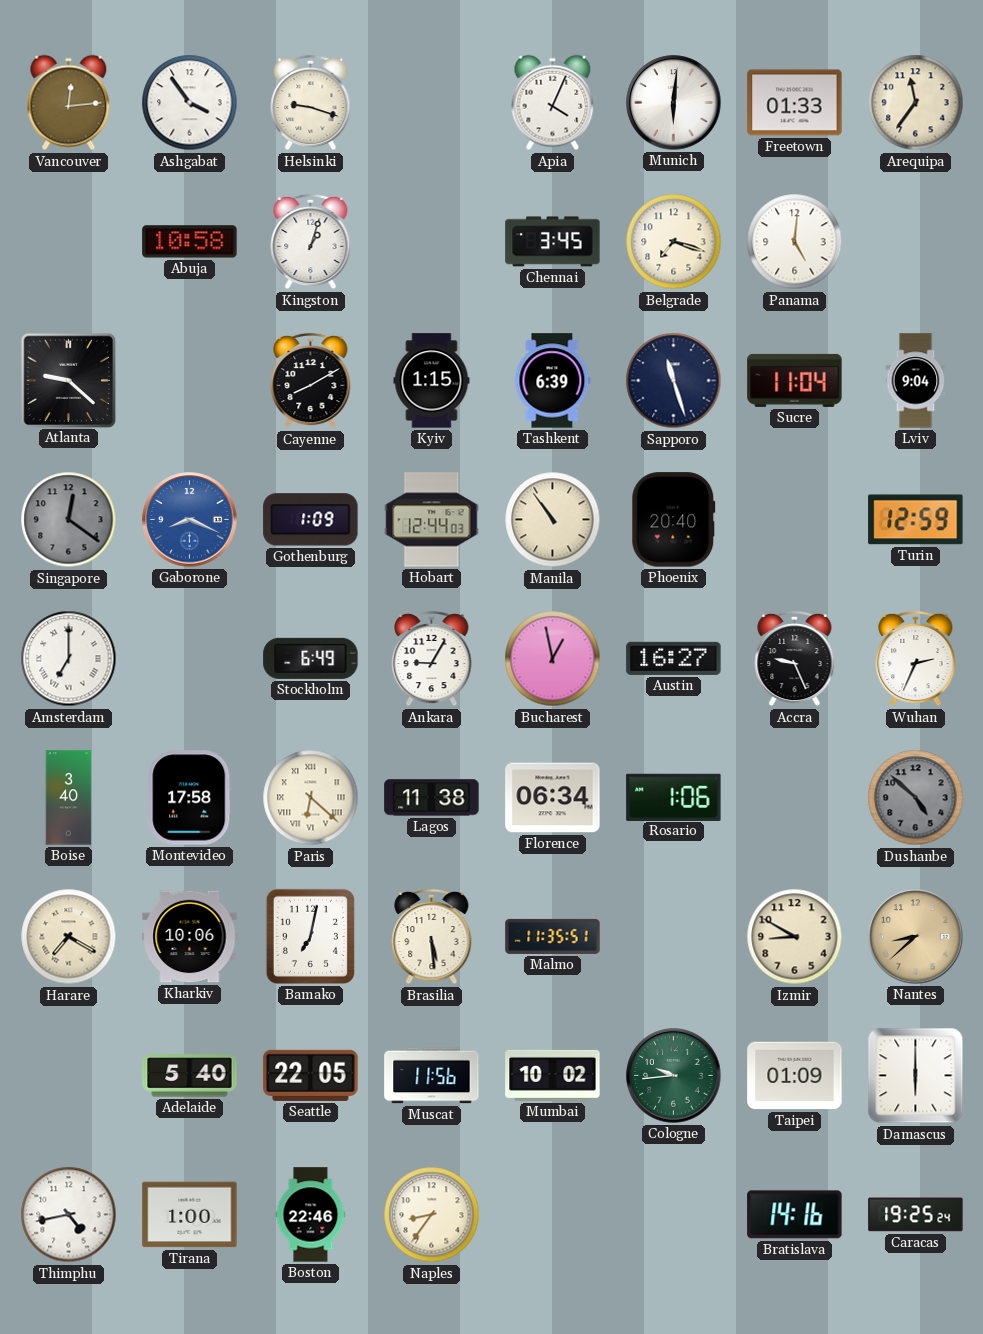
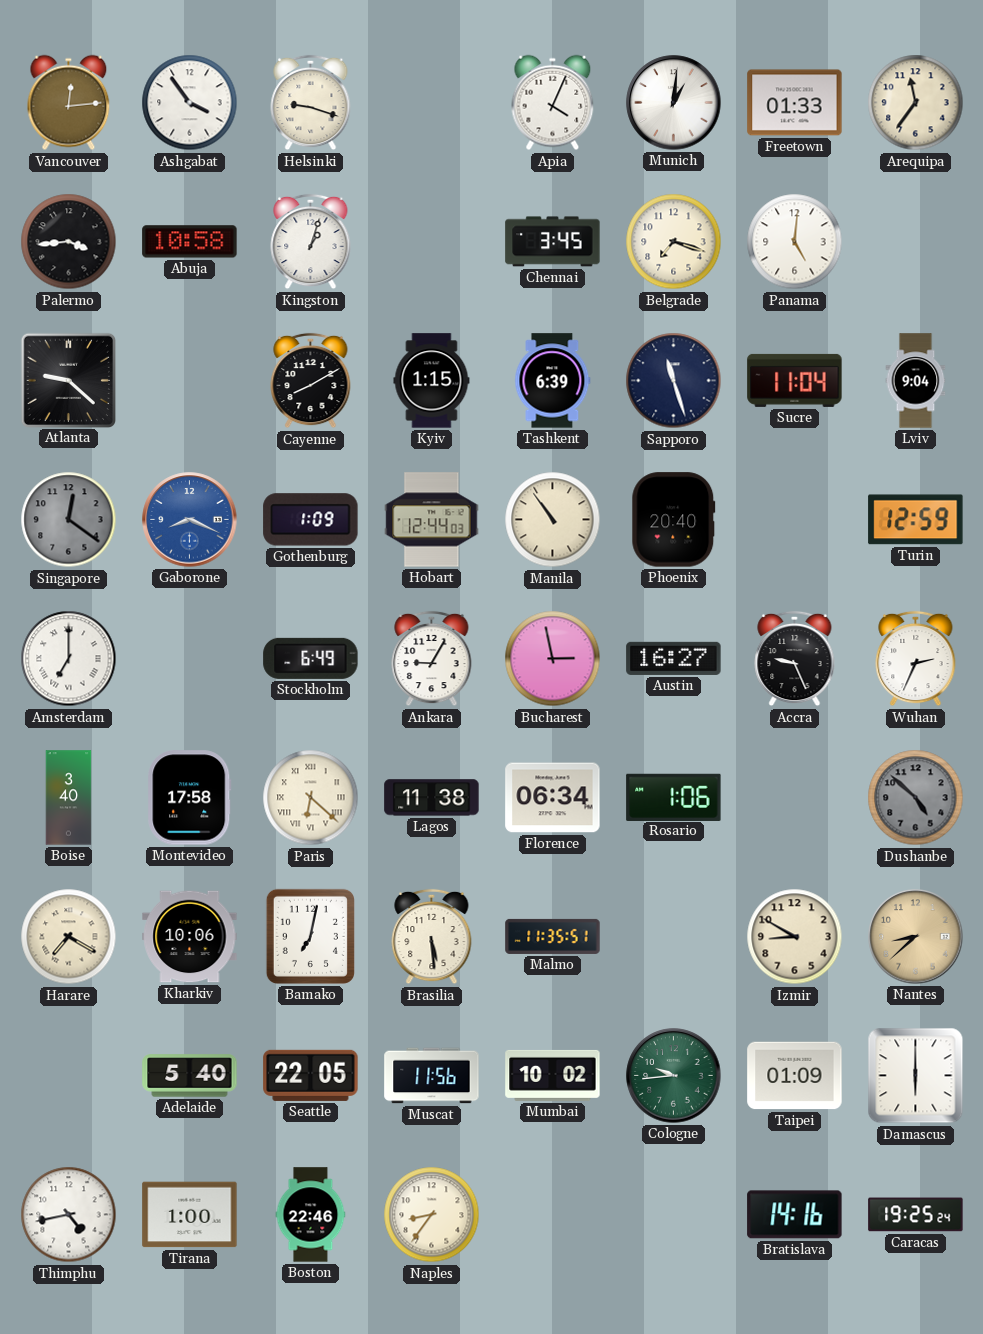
Munich: 6:01 -> 1:01
Palermo: none -> 3:44
Bucharest: 12:58 -> 2:58
